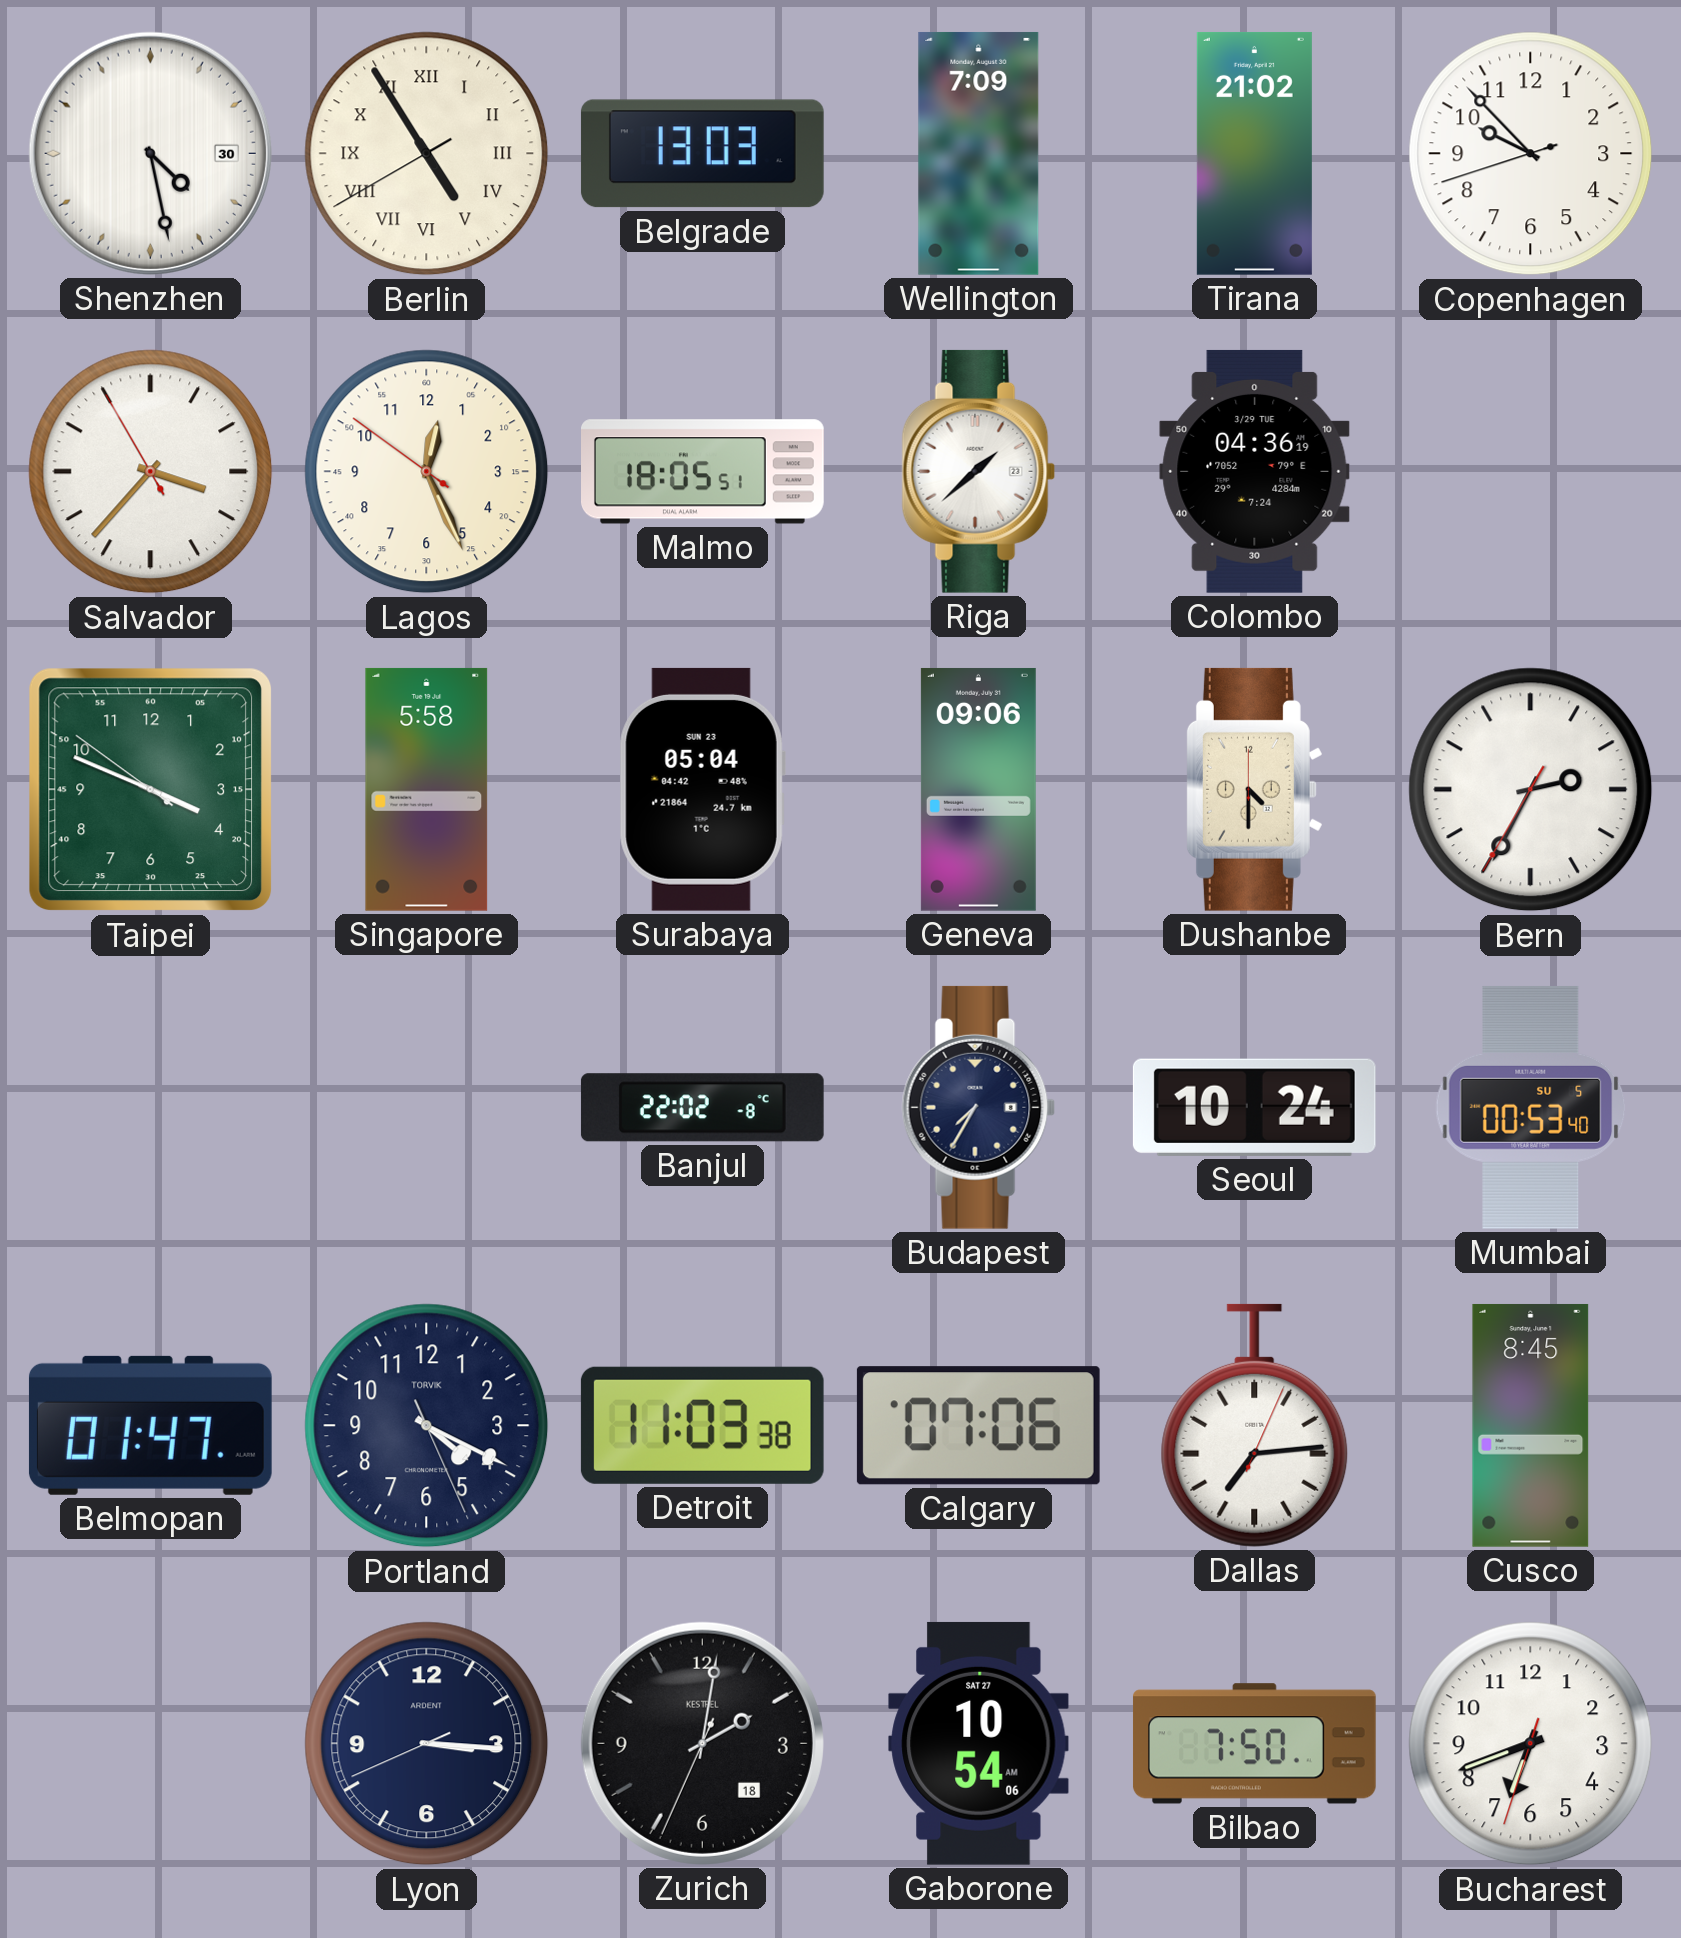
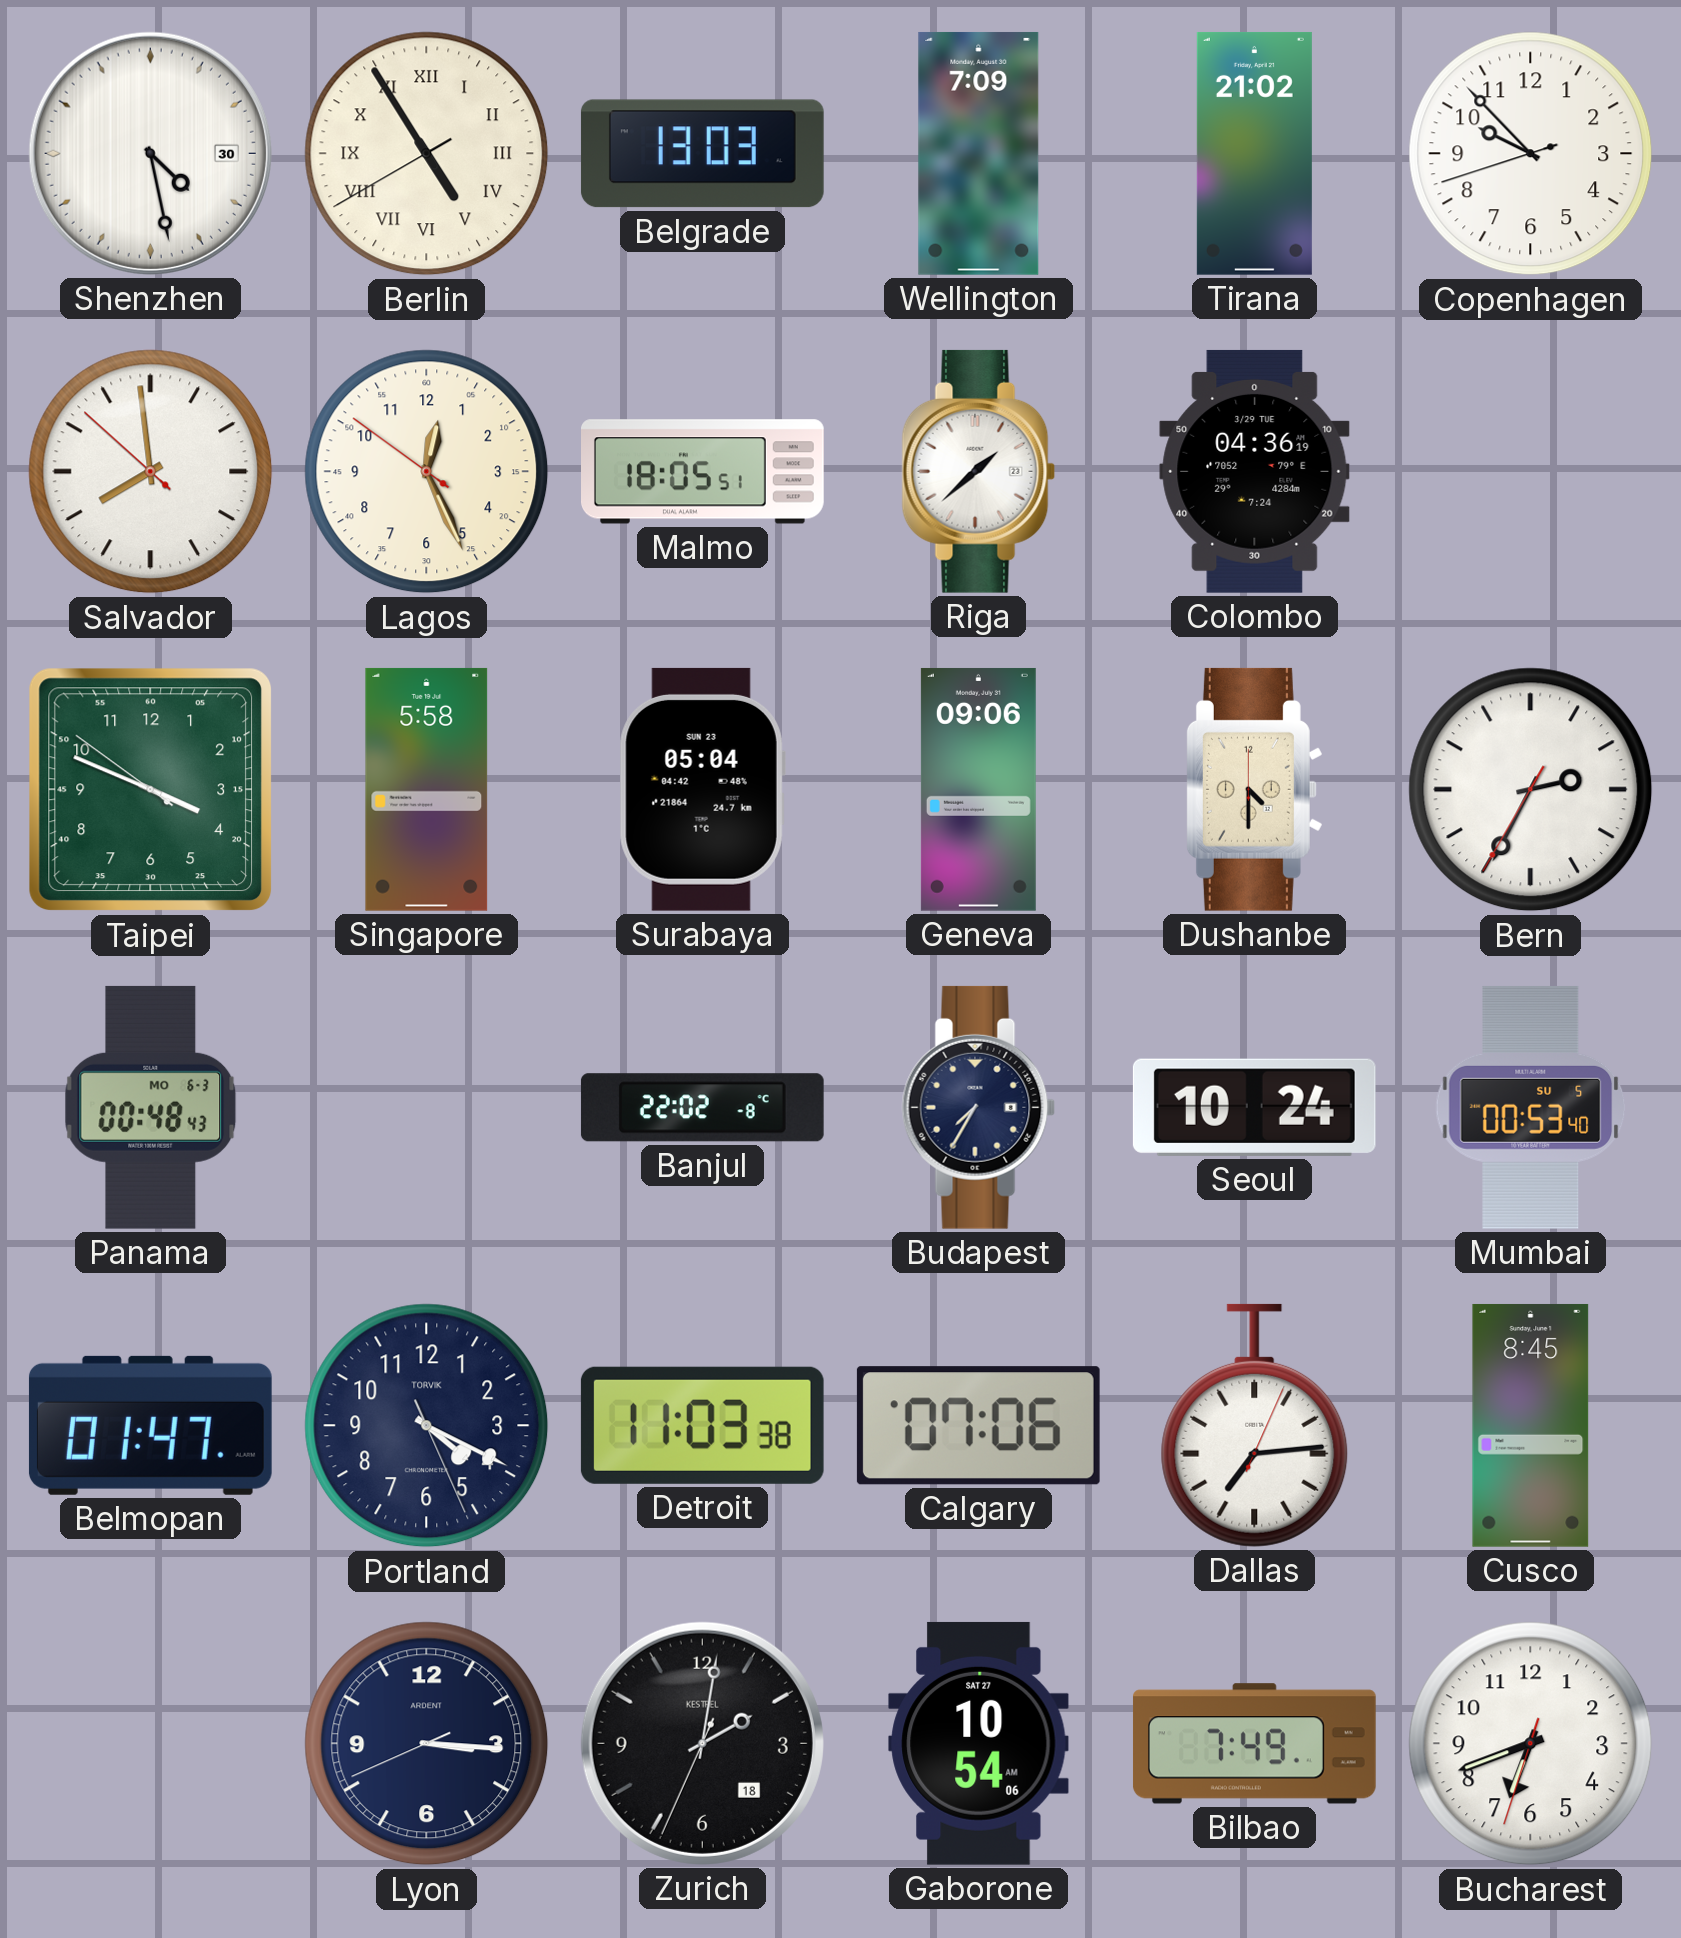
Salvador: 3:36 -> 7:58
Panama: none -> 00:48
Bilbao: 7:50 -> 7:49
